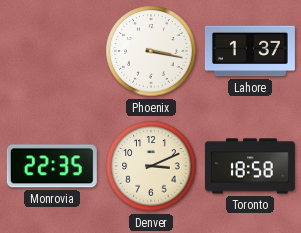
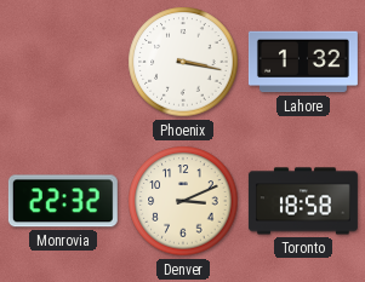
Lahore: 1:37 -> 1:32
Monrovia: 22:35 -> 22:32
